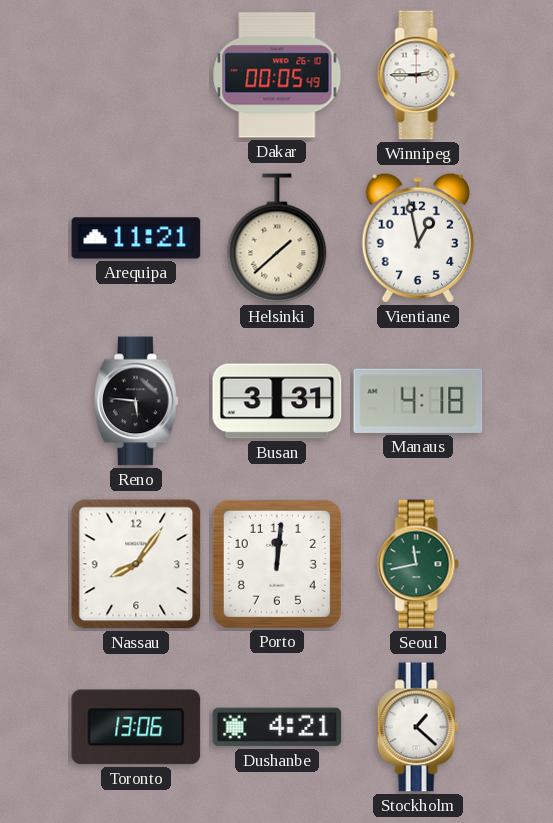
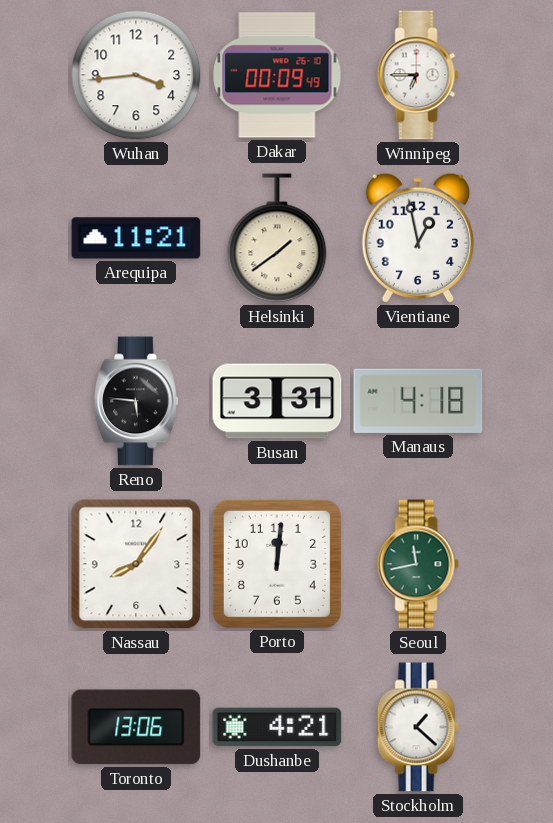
Wuhan: none -> 3:44
Dakar: 00:05 -> 00:09
Winnipeg: 2:45 -> 6:45
Helsinki: 1:38 -> 1:39
